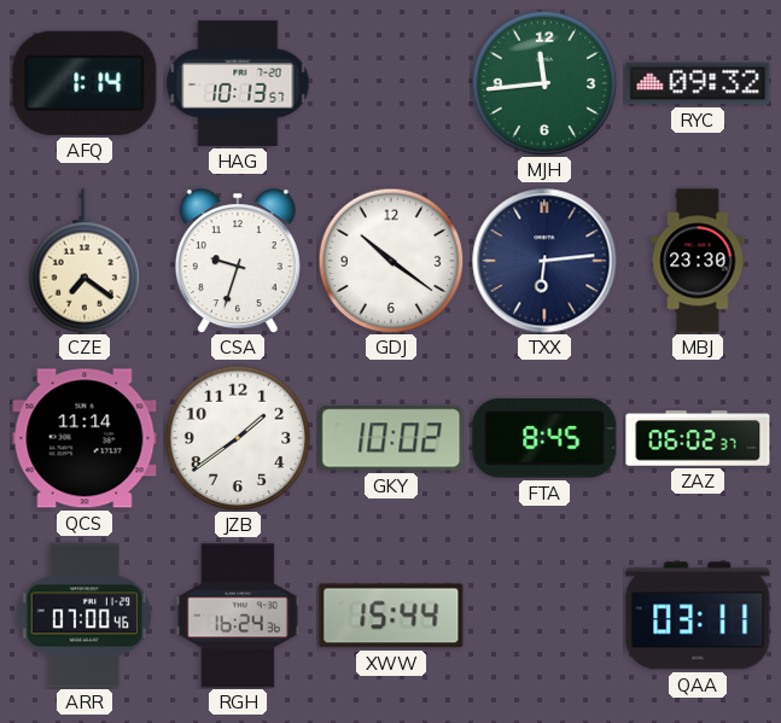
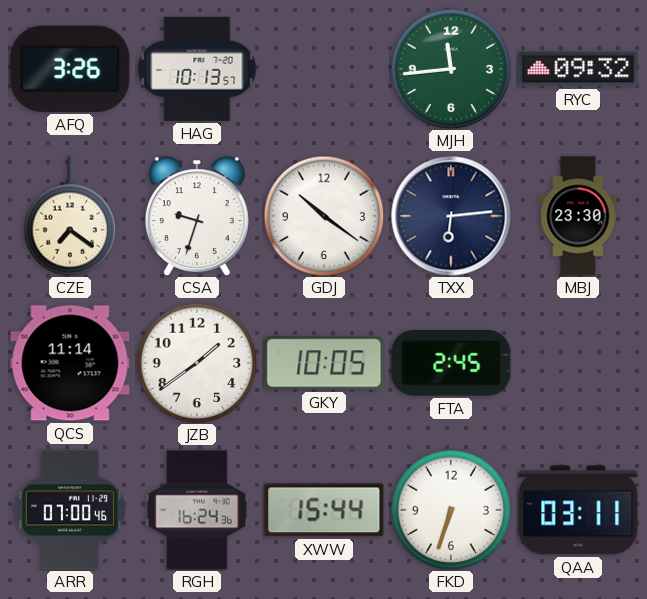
AFQ: 1:14 -> 3:26
GKY: 10:02 -> 10:05
FTA: 8:45 -> 2:45
ZAZ: 06:02 -> none
FKD: none -> 6:33
